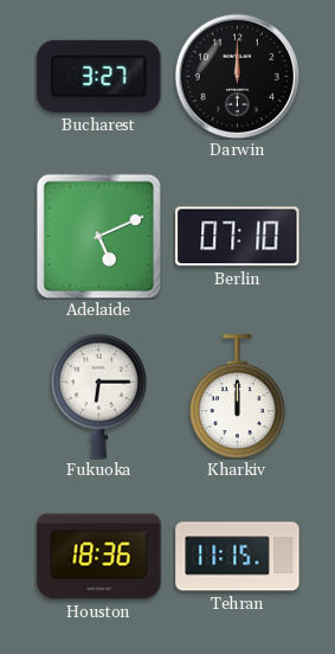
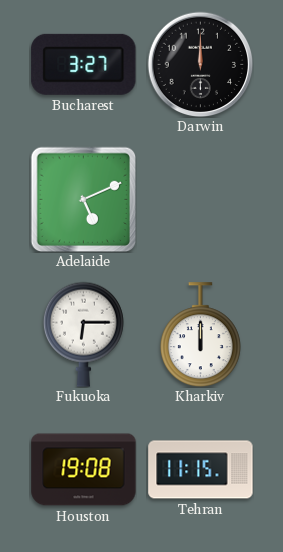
Berlin: 07:10 -> none
Houston: 18:36 -> 19:08
